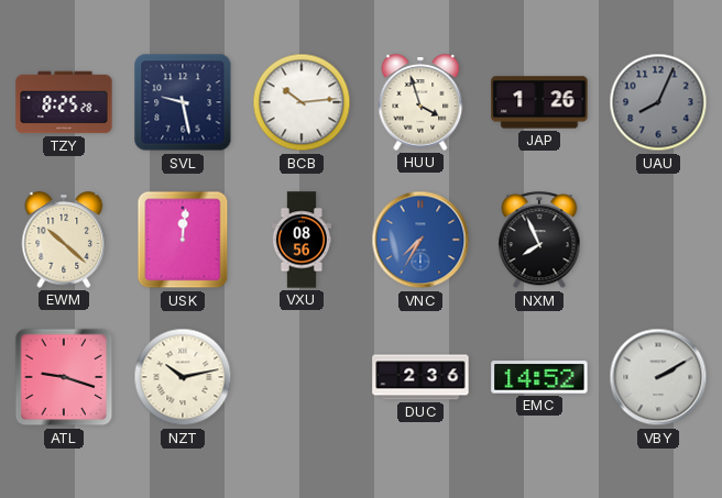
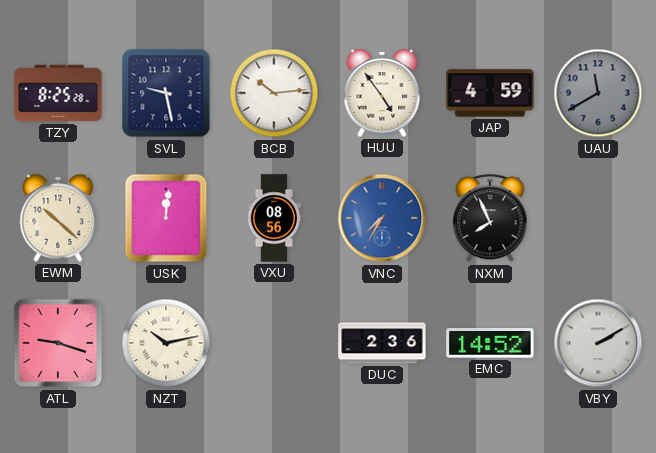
HUU: 3:57 -> 4:54
JAP: 1:26 -> 4:59
UAU: 8:04 -> 11:40
